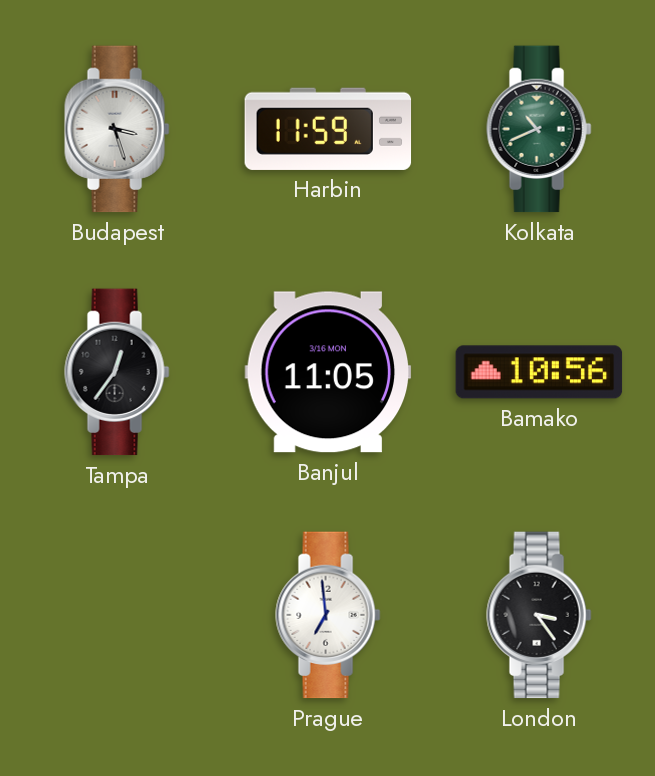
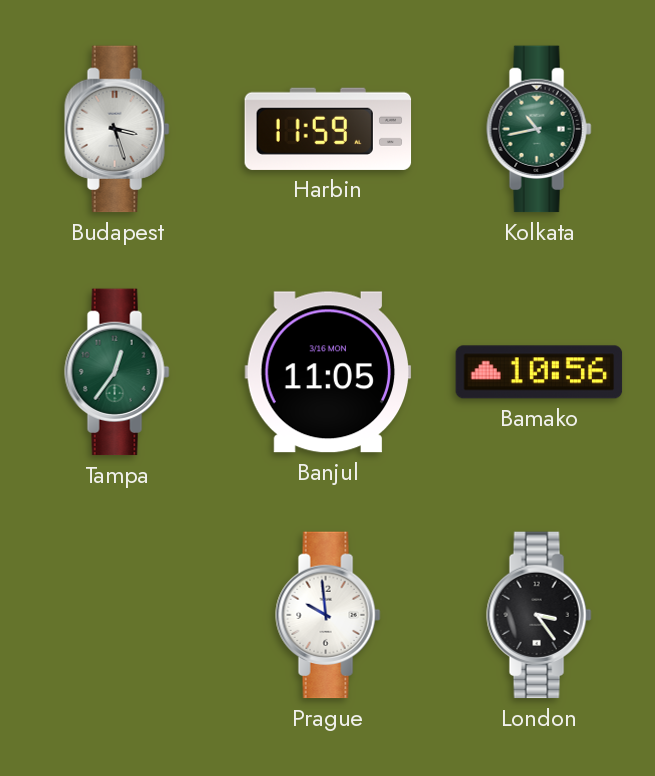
Kolkata: 10:41 -> 10:43
Tampa dial: black -> green
Prague: 6:59 -> 9:59
